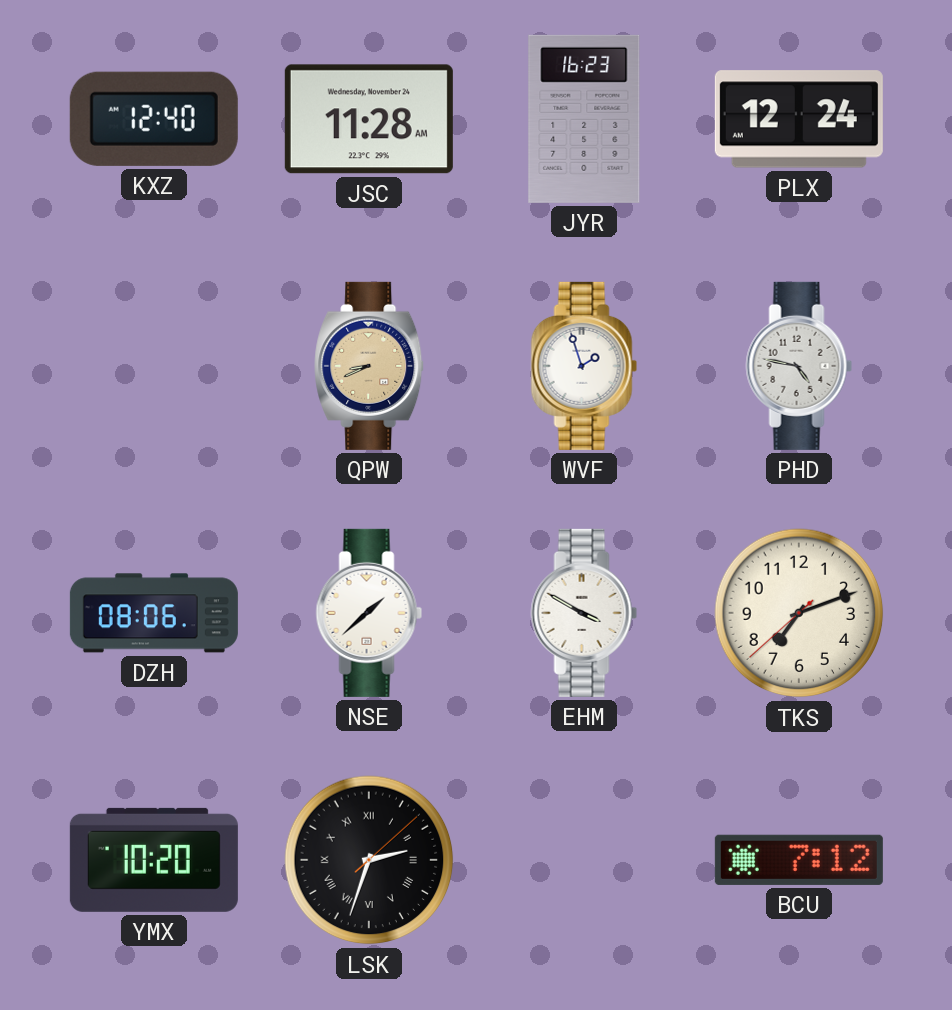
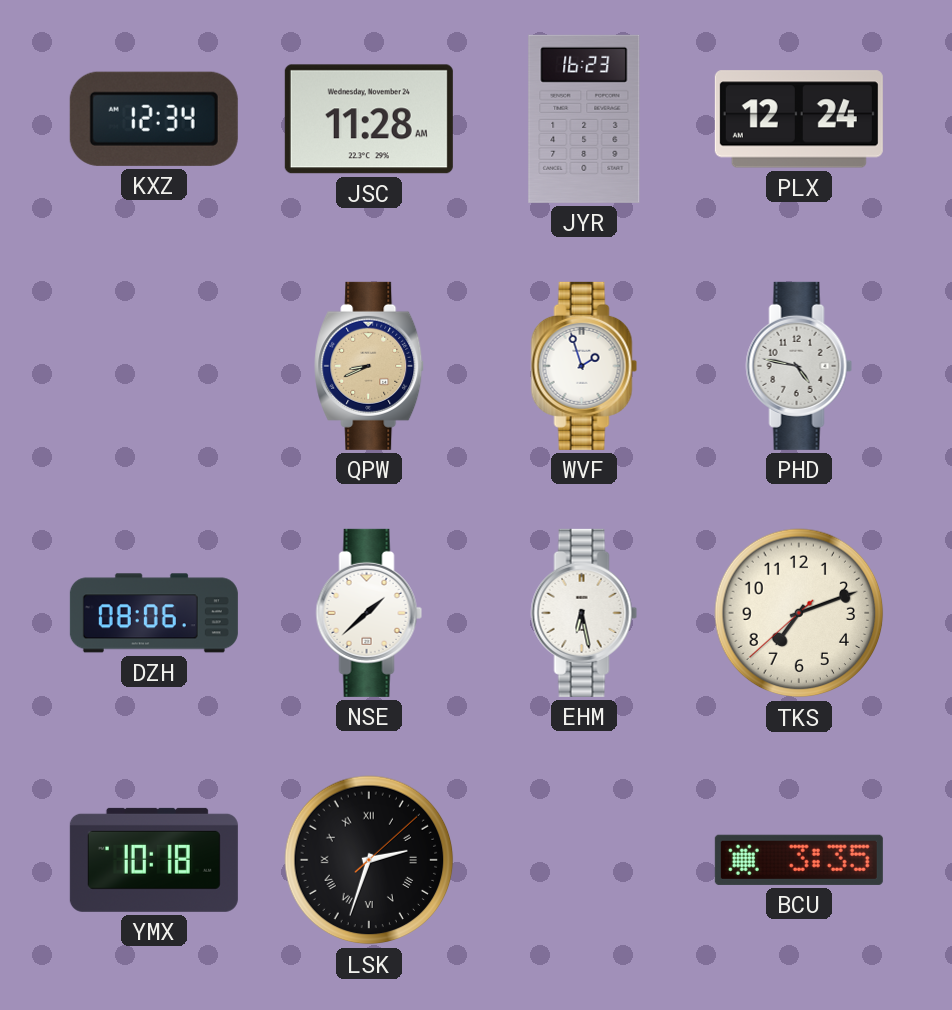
KXZ: 12:40 -> 12:34
EHM: 3:50 -> 6:28
YMX: 10:20 -> 10:18
BCU: 7:12 -> 3:35
